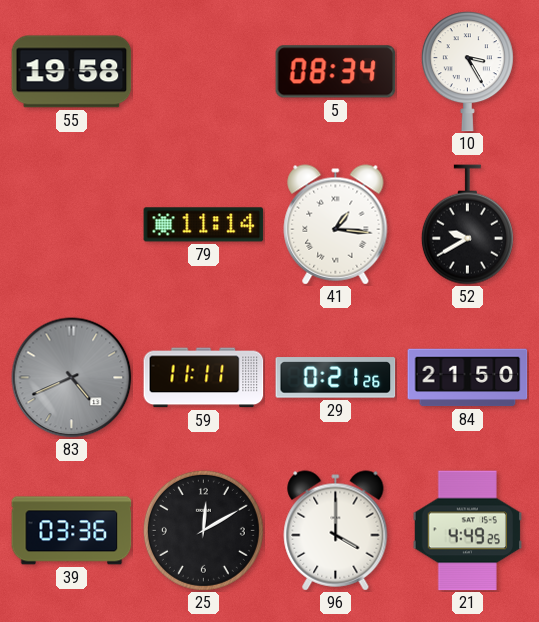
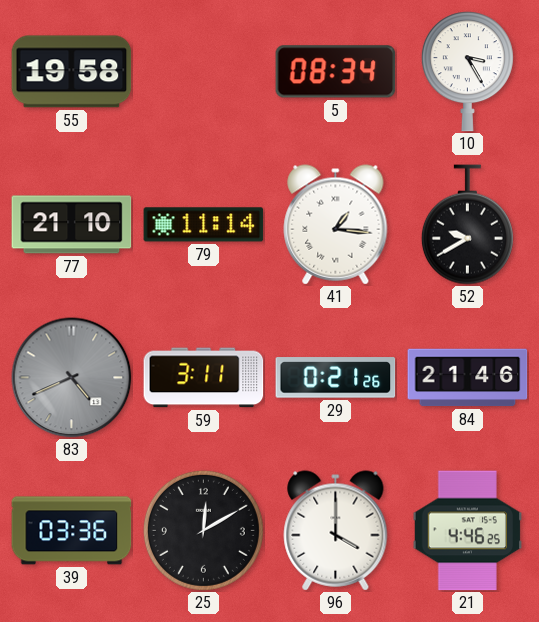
77: none -> 21:10
59: 11:11 -> 3:11
84: 21:50 -> 21:46
21: 4:49 -> 4:46
